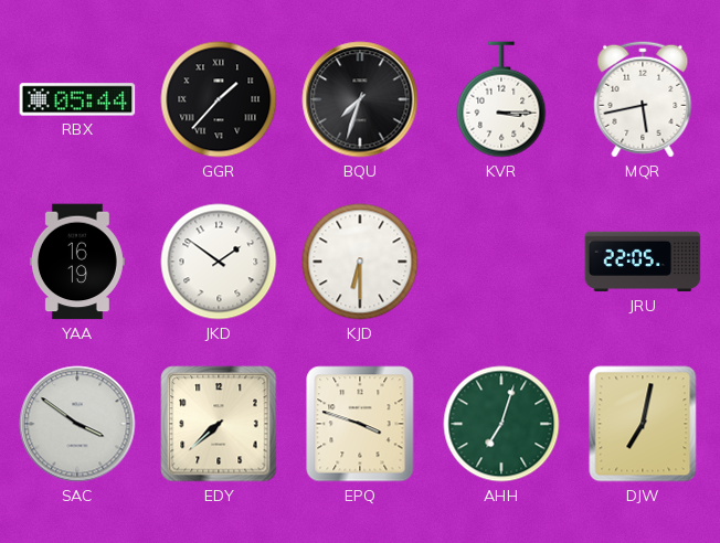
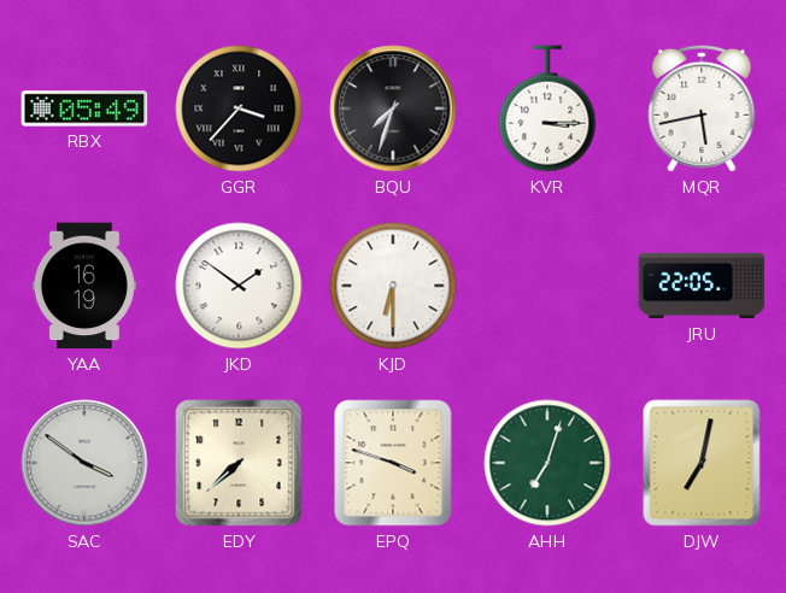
RBX: 05:44 -> 05:49
GGR: 1:37 -> 3:37
